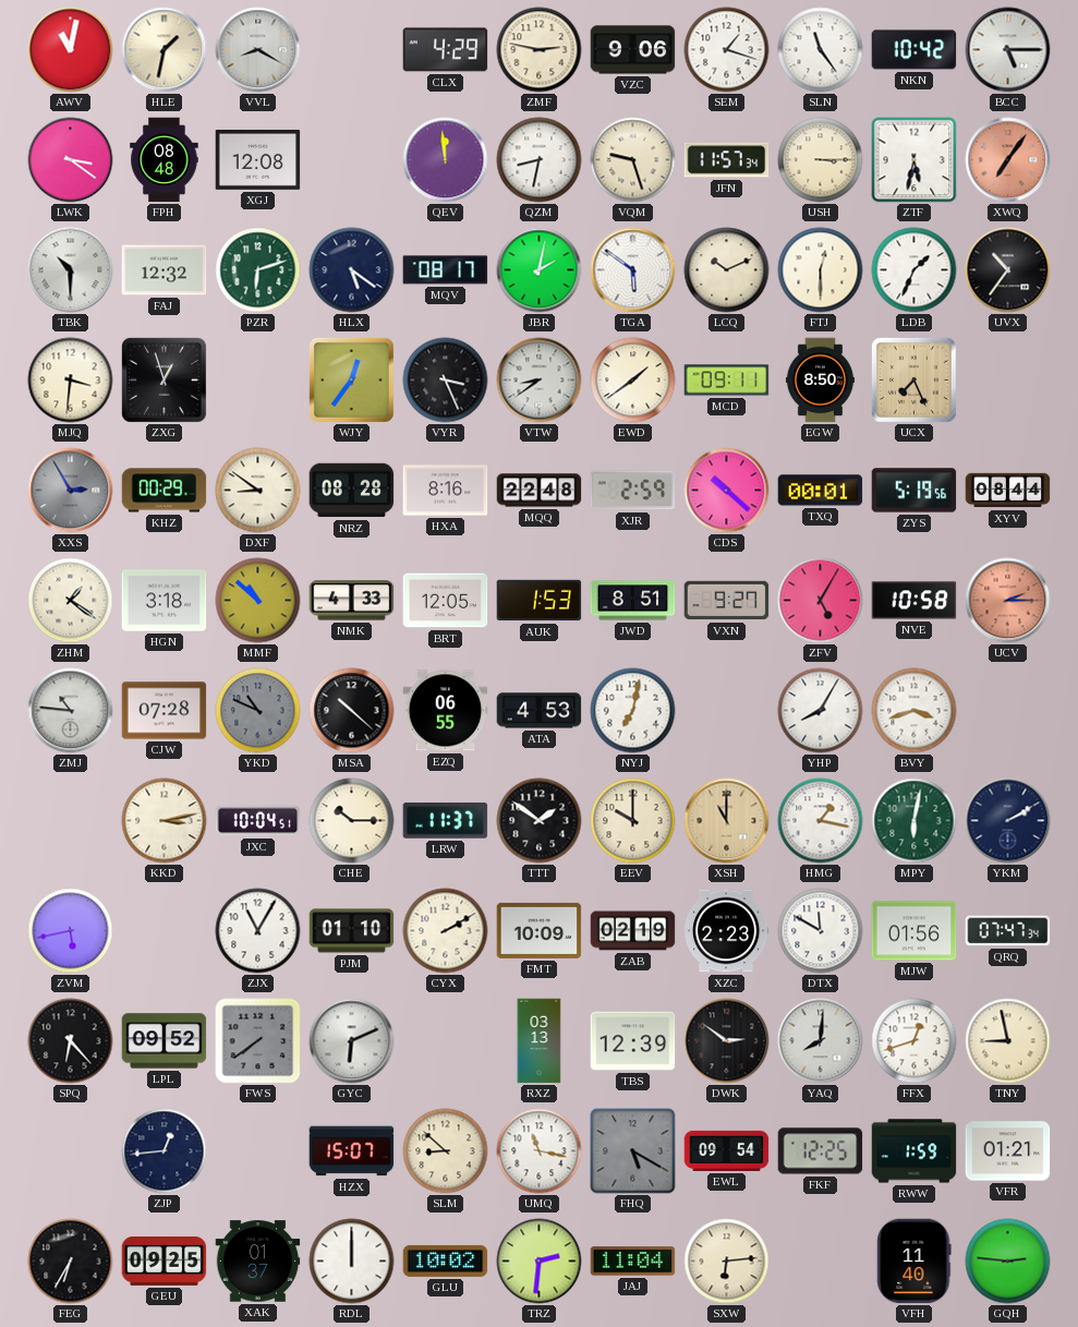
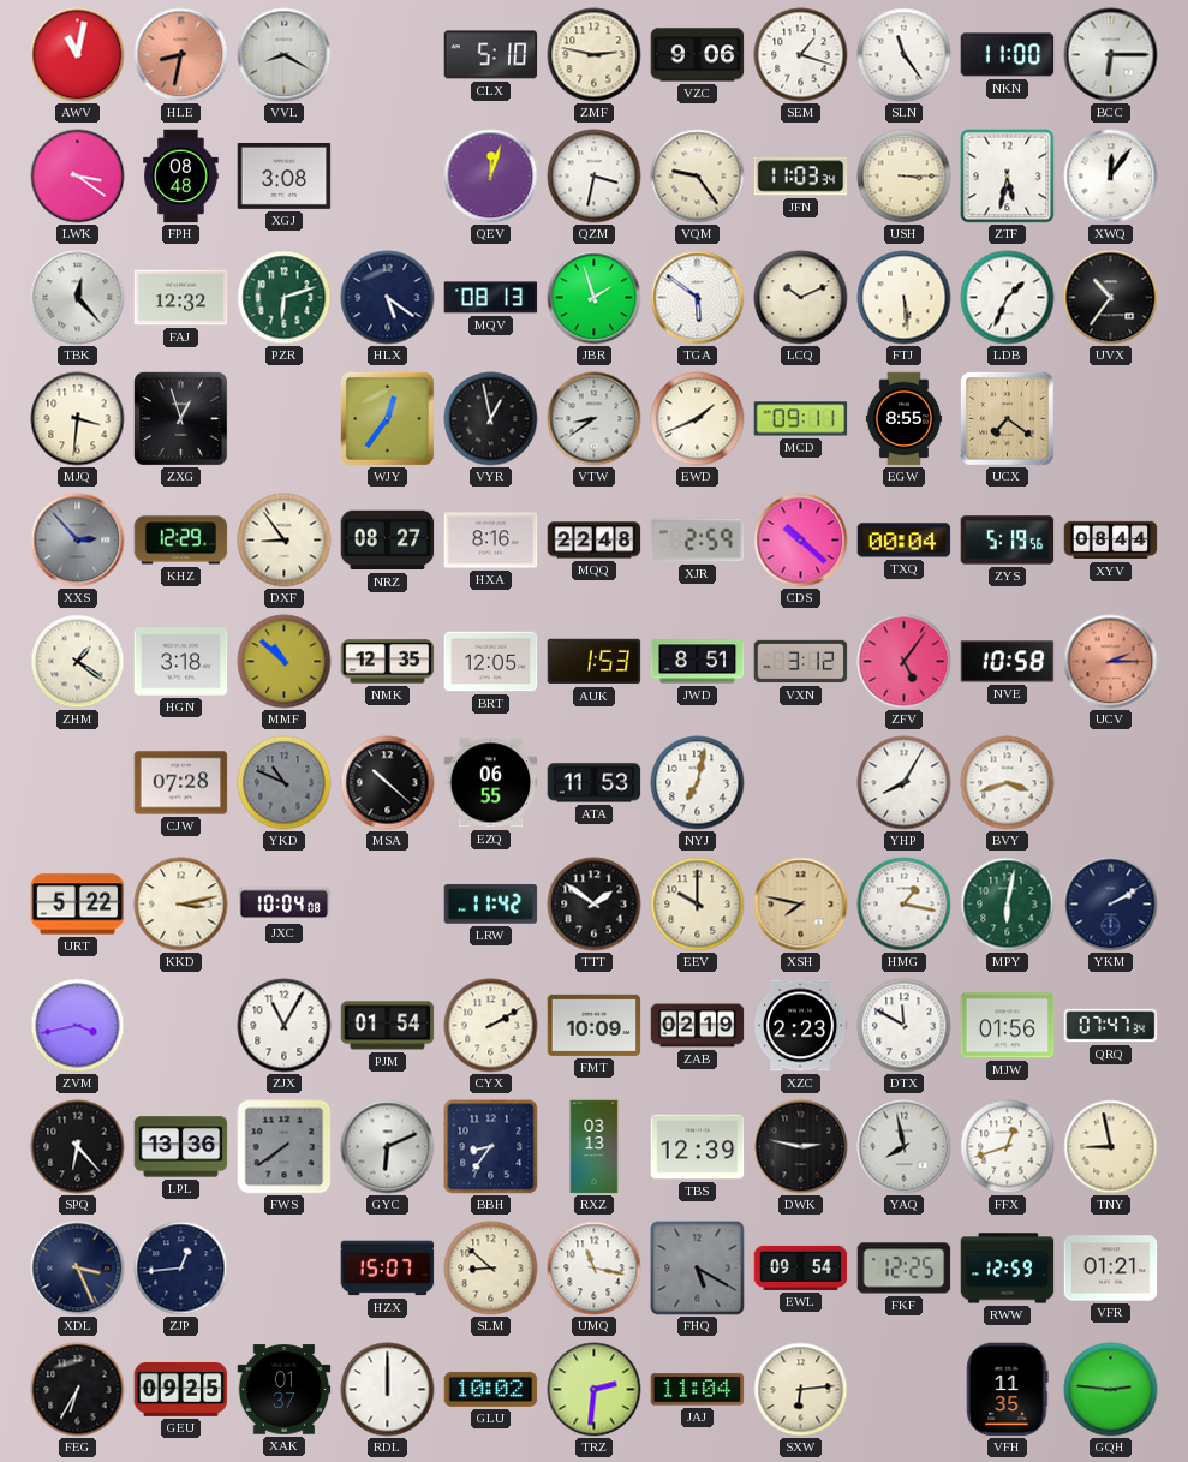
HLE: 1:32 -> 8:32
HLE dial: cream -> salmon
CLX: 4:29 -> 5:10
NKN: 10:42 -> 11:00
BCC: 5:15 -> 6:15
XGJ: 12:08 -> 3:08
QEV: 11:59 -> 12:03
QZM: 8:32 -> 3:32
VQM: 9:27 -> 9:24
JFN: 11:57 -> 11:03
XWQ: 7:06 -> 12:06
XWQ dial: salmon -> white
TBK: 10:30 -> 12:23
MQV: 08:17 -> 08:13
JBR: 2:02 -> 1:57
FTJ: 12:30 -> 5:29
VYR: 3:26 -> 12:58
EWD: 1:39 -> 1:41
EGW: 8:50 -> 8:55
UCX: 7:26 -> 7:21
XXS: 2:55 -> 2:53
KHZ: 00:29 -> 12:29
DXF: 8:51 -> 8:54
NRZ: 08:28 -> 08:27
TXQ: 00:01 -> 00:04
NMK: 4:33 -> 12:35
VXN: 9:27 -> 3:12
ZFV: 5:05 -> 5:06
ZMJ: 10:46 -> none
ATA: 4:53 -> 11:53
URT: none -> 5:22
JXC: 10:04:51 -> 10:04:08
CHE: 10:15 -> none
LRW: 11:37 -> 11:42
XSH: 11:00 -> 7:47
ZVM: 5:43 -> 3:43
PJM: 01:10 -> 01:54
LPL: 09:52 -> 13:36
BBH: none -> 8:36
DWK: 2:51 -> 2:47
YAQ: 8:01 -> 7:58
XDL: none -> 3:26
RWW: 1:59 -> 12:59
VFH: 11:40 -> 11:35
